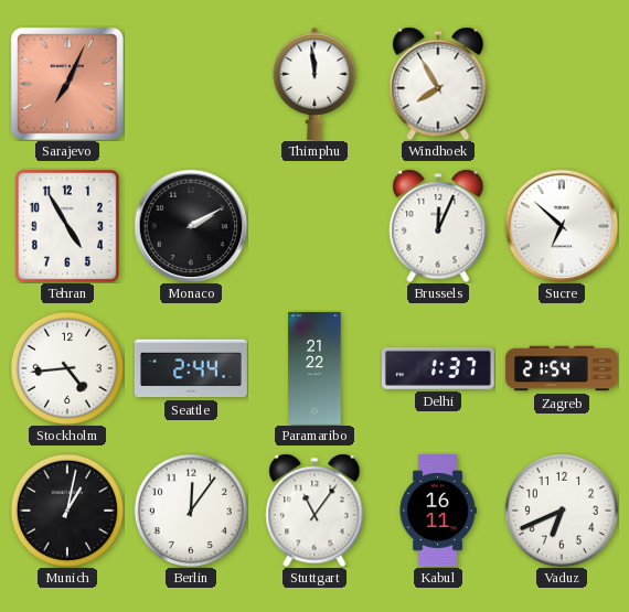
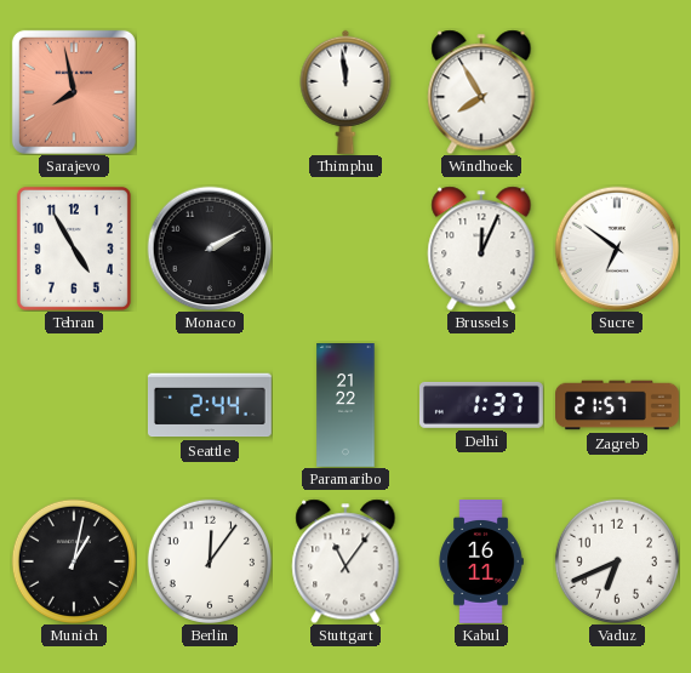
Sarajevo: 7:04 -> 7:58
Sucre: 6:52 -> 6:51
Stockholm: 4:44 -> none
Zagreb: 21:54 -> 21:57
